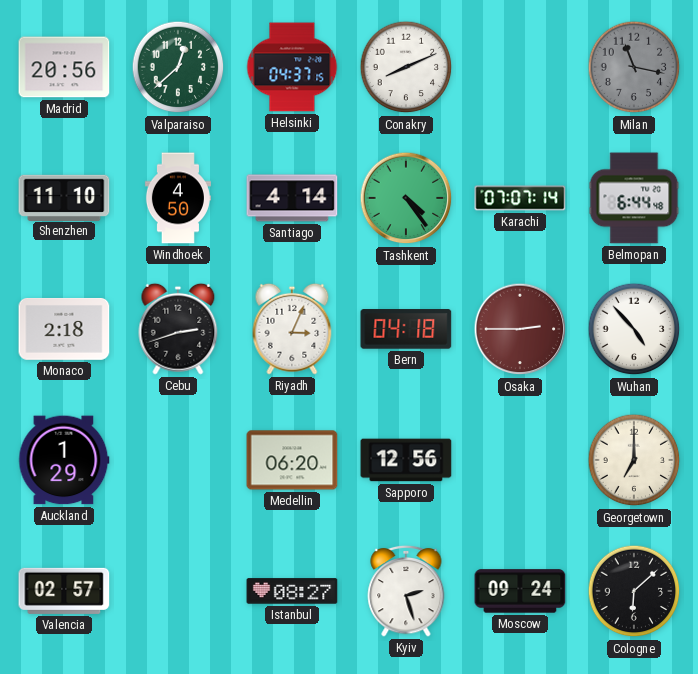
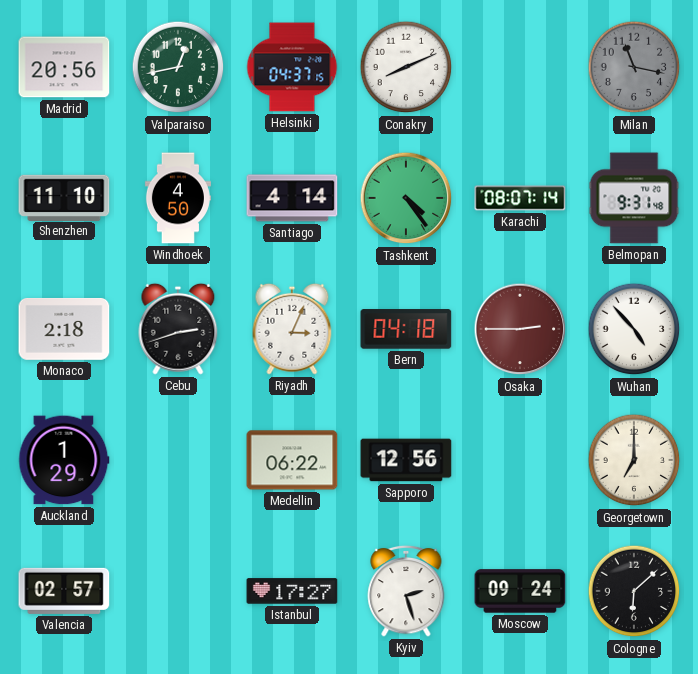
Valparaiso: 12:38 -> 12:43
Karachi: 07:07 -> 08:07
Belmopan: 6:44 -> 9:31
Medellin: 06:20 -> 06:22
Istanbul: 08:27 -> 17:27
